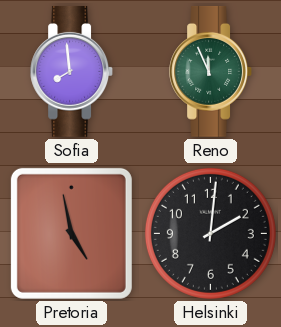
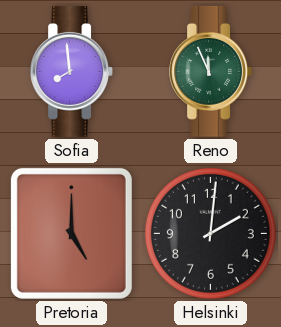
Pretoria: 4:58 -> 5:00
